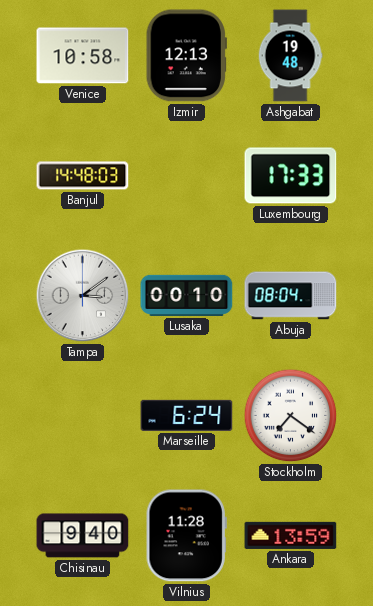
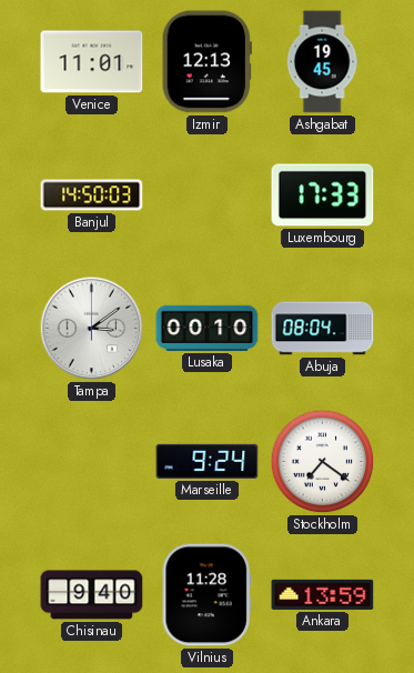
Venice: 10:58 -> 11:01
Ashgabat: 19:48 -> 19:45
Banjul: 14:48 -> 14:50
Marseille: 6:24 -> 9:24
